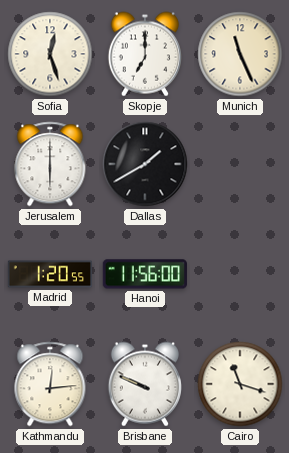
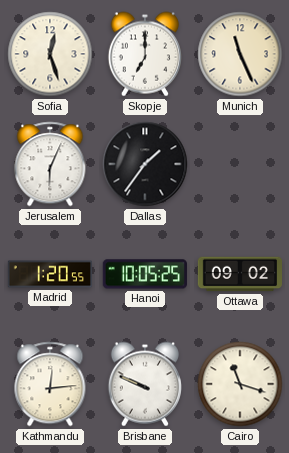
Jerusalem: 6:00 -> 6:04
Dallas: 1:40 -> 1:36
Hanoi: 11:56 -> 10:05
Ottawa: none -> 09:02
